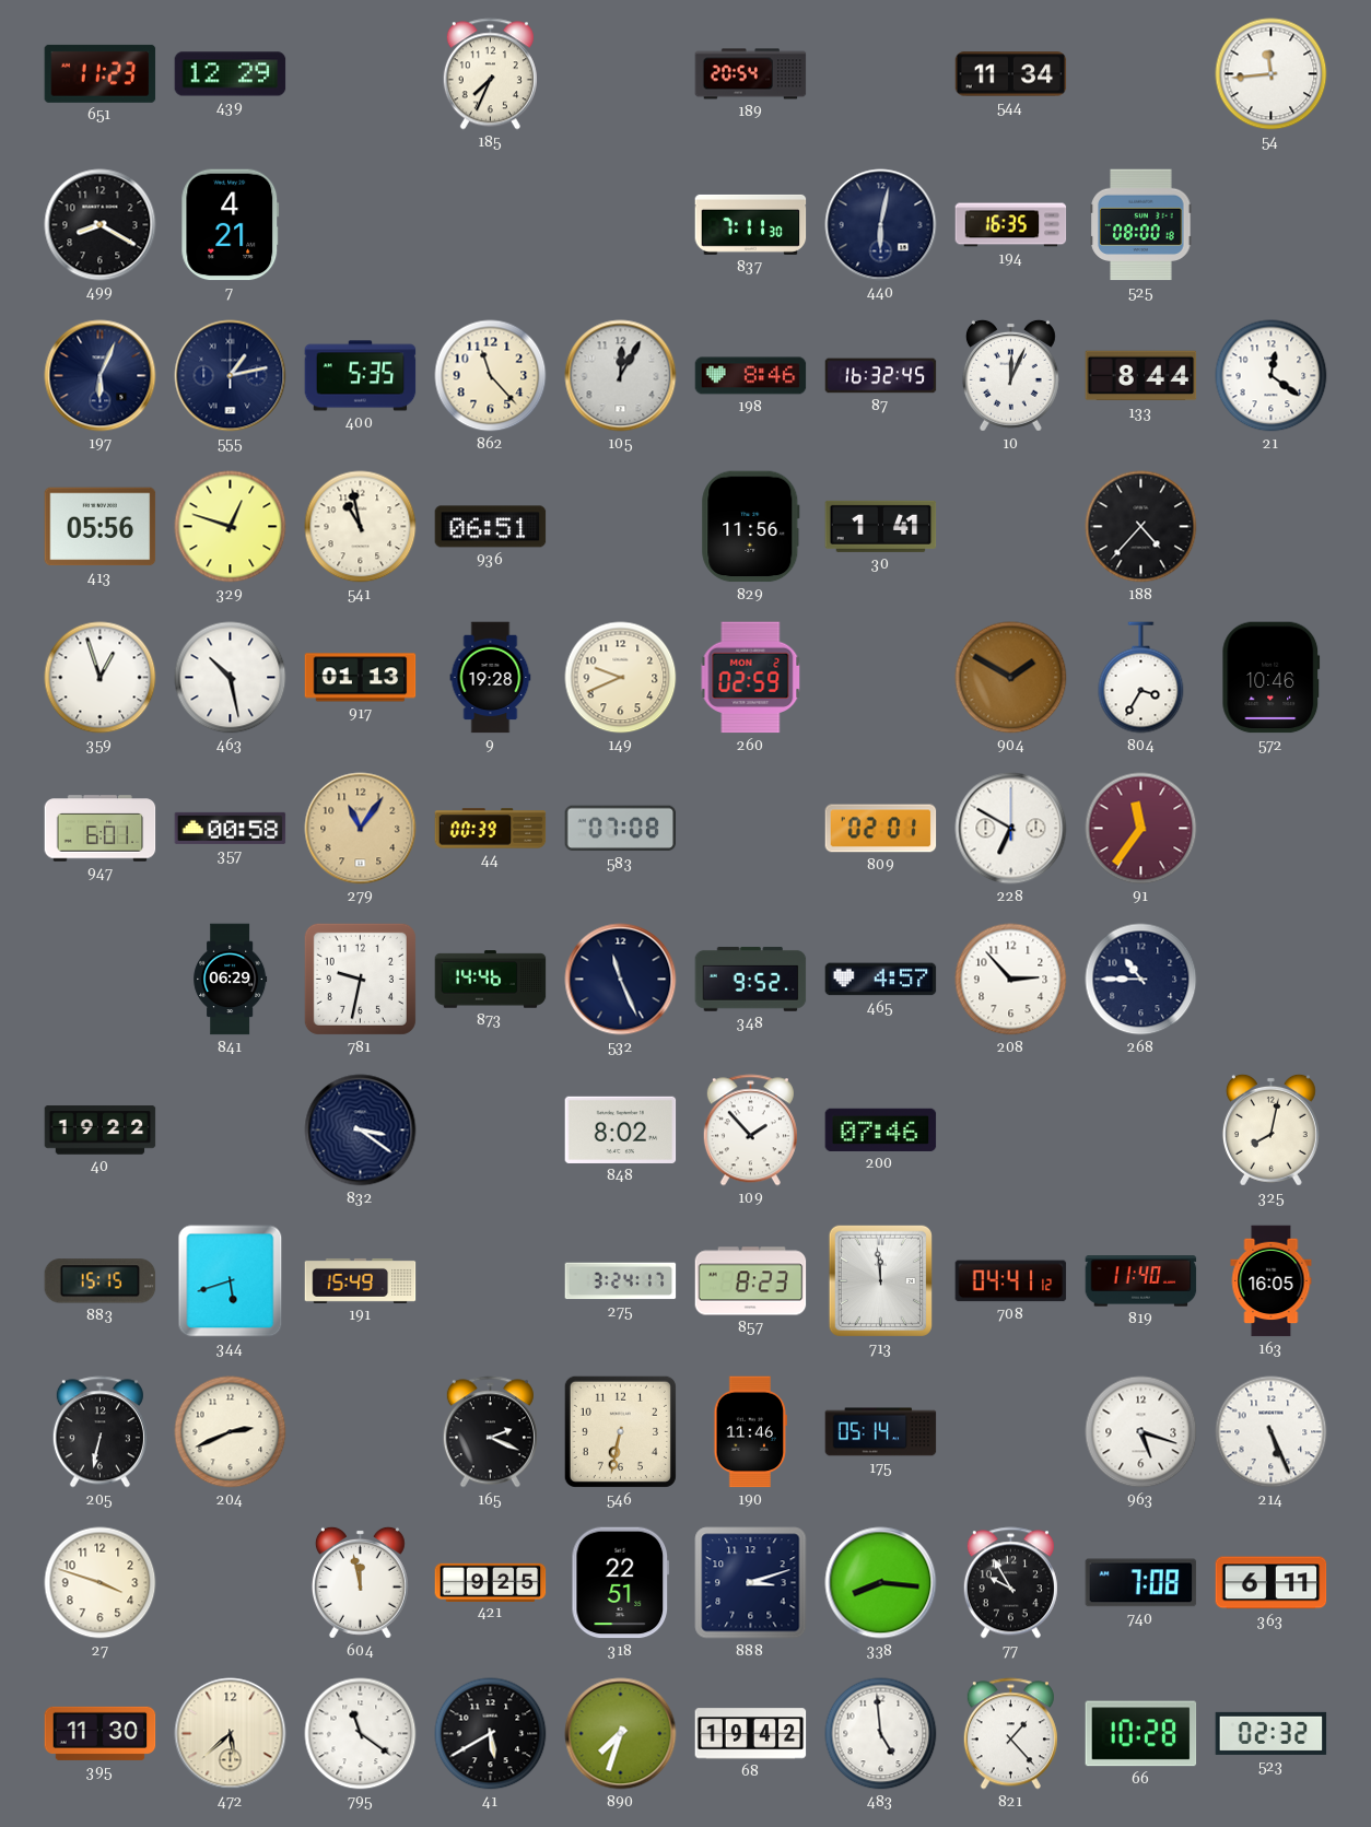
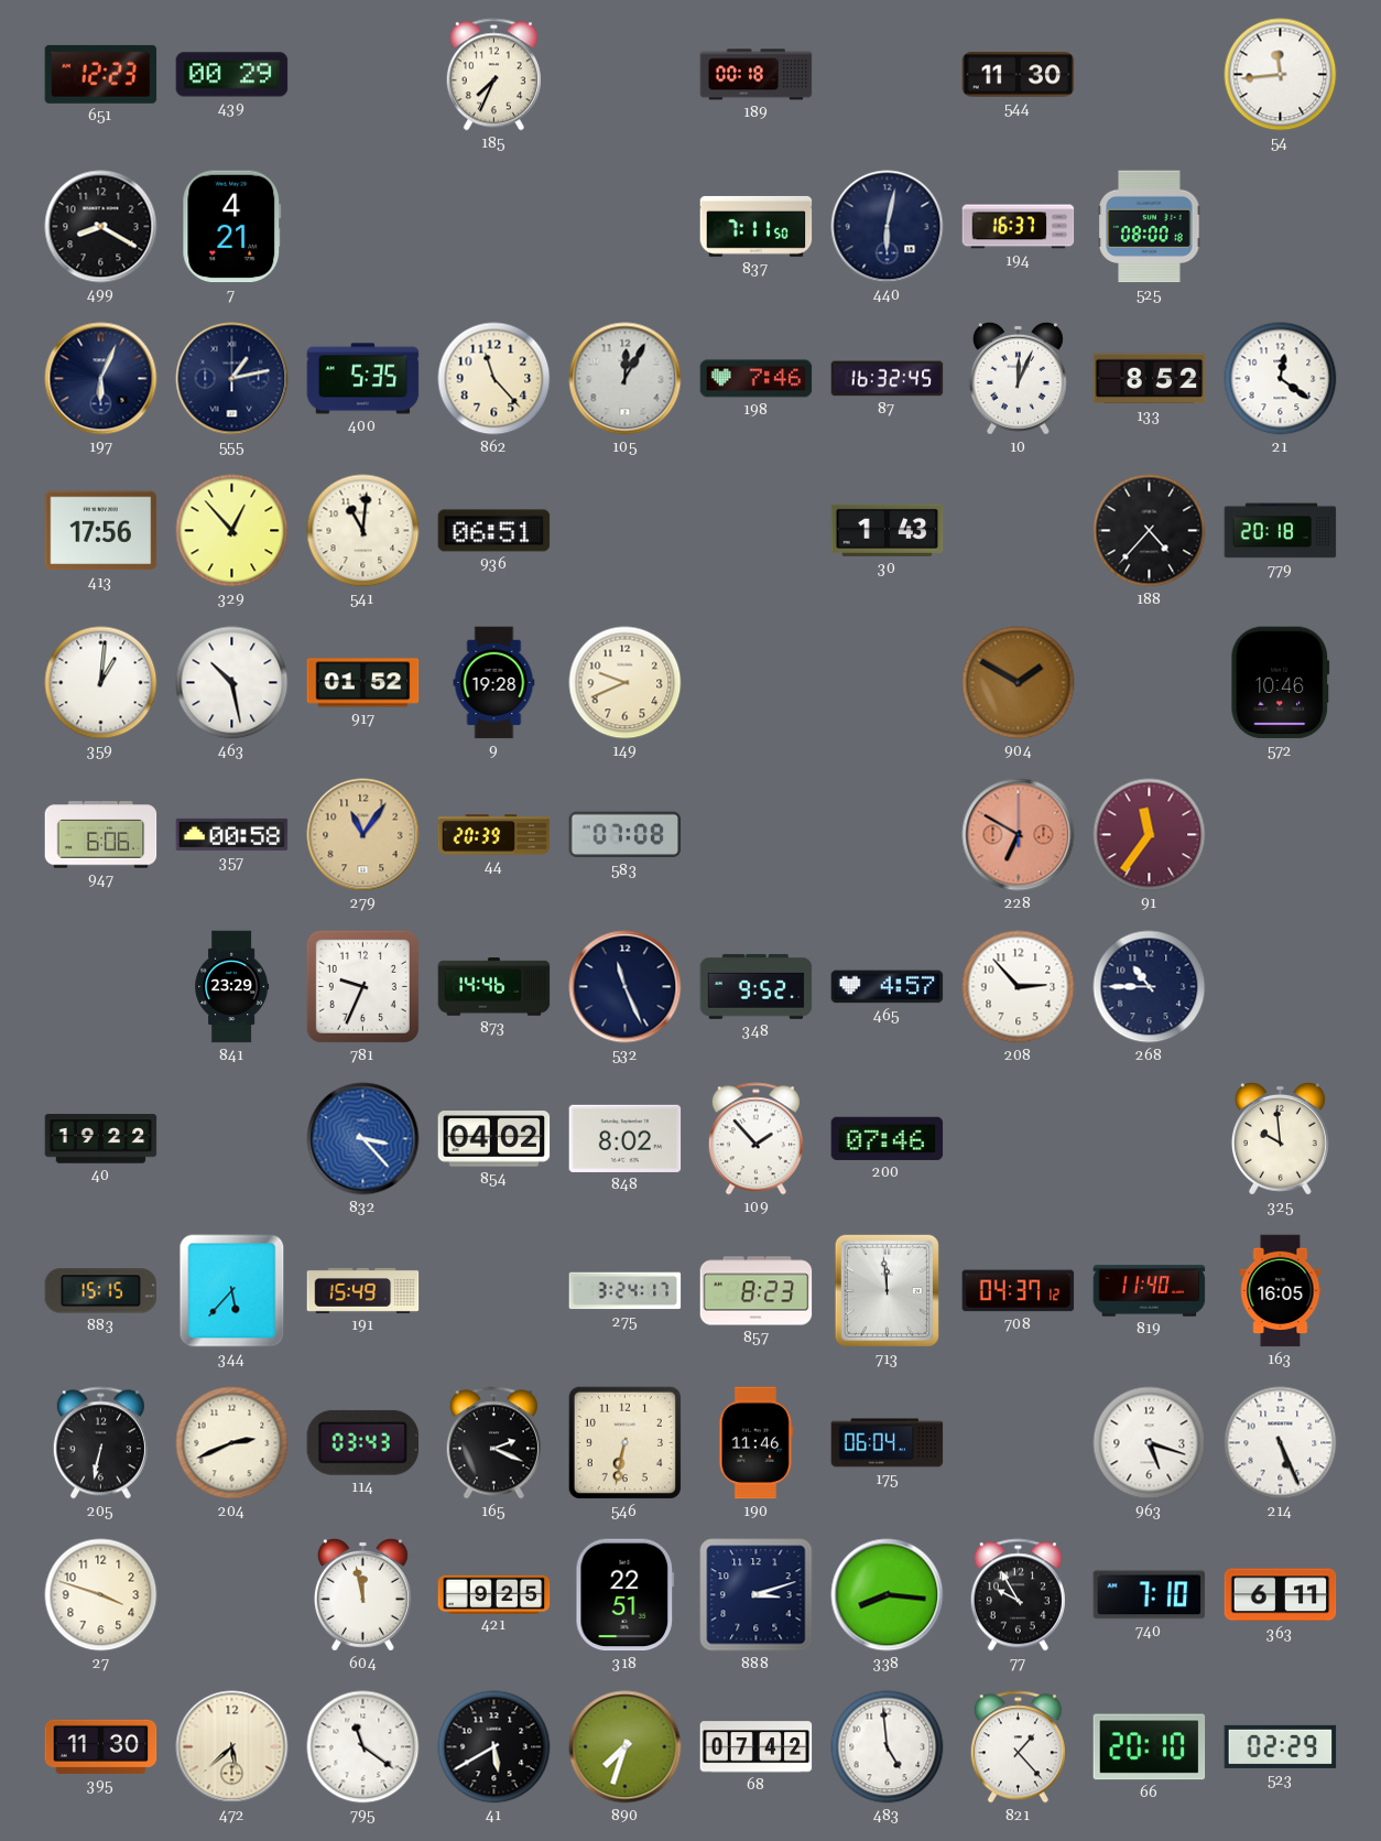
651: 11:23 -> 12:23
439: 12:29 -> 00:29
189: 20:54 -> 00:18
544: 11:34 -> 11:30
837: 7:11:30 -> 7:11:50
194: 16:35 -> 16:37
198: 8:46 -> 7:46
133: 8:44 -> 8:52
413: 05:56 -> 17:56
329: 12:48 -> 12:53
541: 10:58 -> 11:01
829: 11:56 -> none
30: 1:41 -> 1:43
779: none -> 20:18
359: 12:57 -> 1:01
917: 01:13 -> 01:52
260: 02:59 -> none
804: 3:35 -> none
947: 6:01 -> 6:06
44: 00:39 -> 20:39
809: 02:01 -> none
228 dial: white -> salmon
841: 06:29 -> 23:29
781: 9:32 -> 9:34
832: 3:21 -> 3:23
832 dial: navy -> blue
854: none -> 04:02
325: 8:02 -> 9:59
344: 5:42 -> 5:37
708: 04:41 -> 04:37
114: none -> 03:43
175: 05:14 -> 06:04
740: 7:08 -> 7:10
68: 19:42 -> 07:42
66: 10:28 -> 20:10
523: 02:32 -> 02:29
